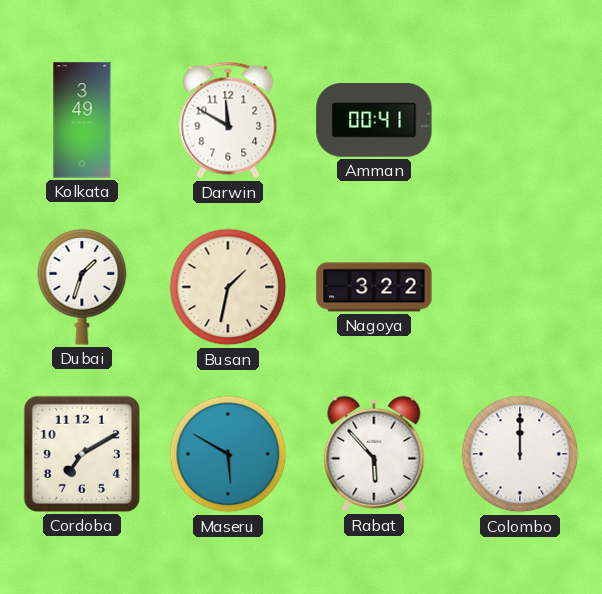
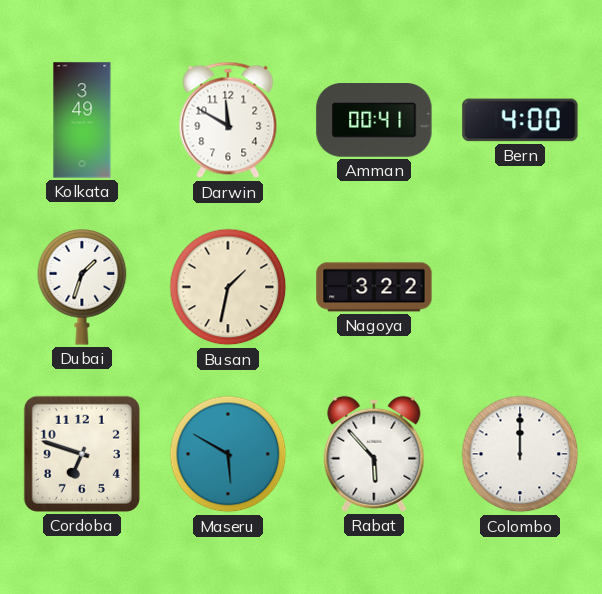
Bern: none -> 4:00
Cordoba: 7:10 -> 6:48
